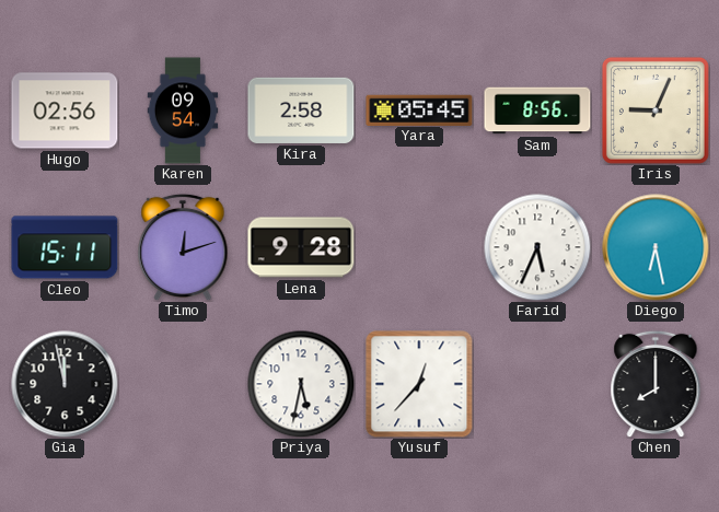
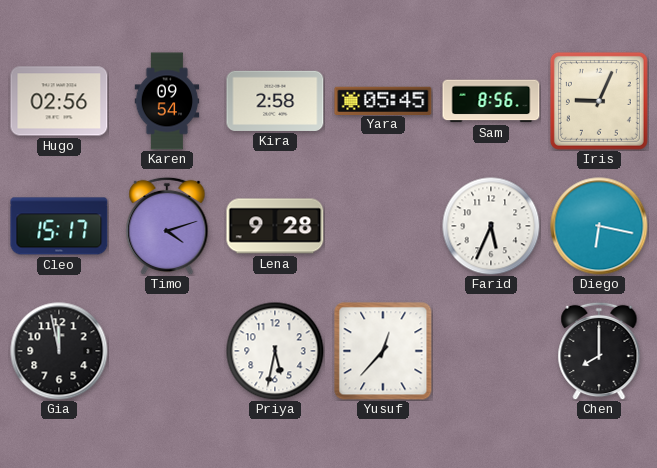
Cleo: 15:11 -> 15:17
Timo: 12:12 -> 4:12
Diego: 6:28 -> 6:17
